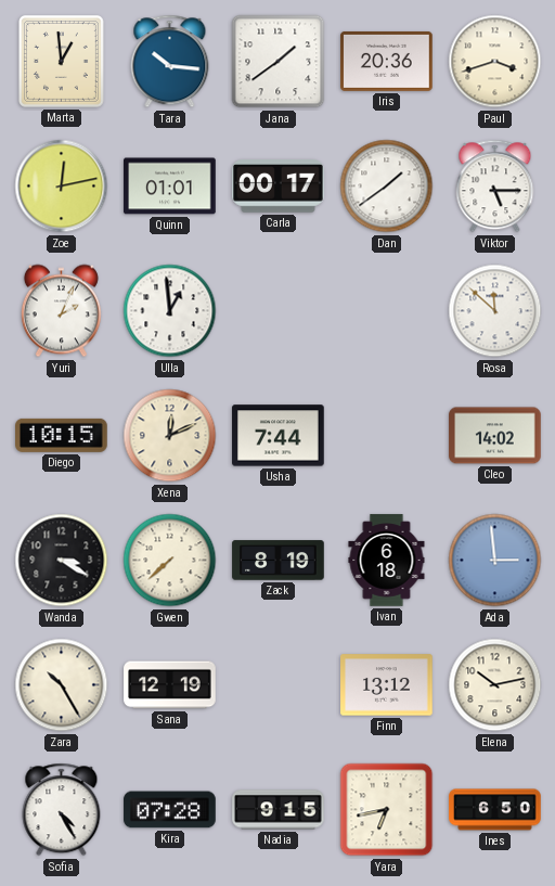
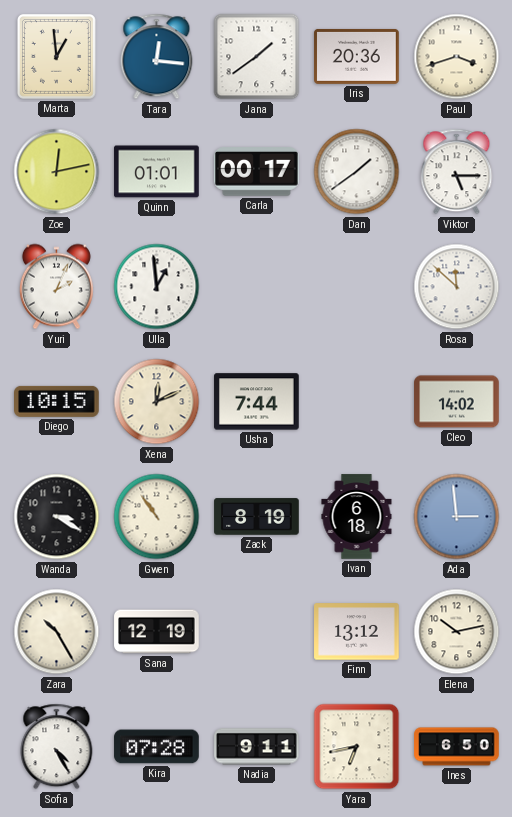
Tara: 10:16 -> 12:16
Gwen: 7:38 -> 10:54
Nadia: 9:15 -> 9:11
